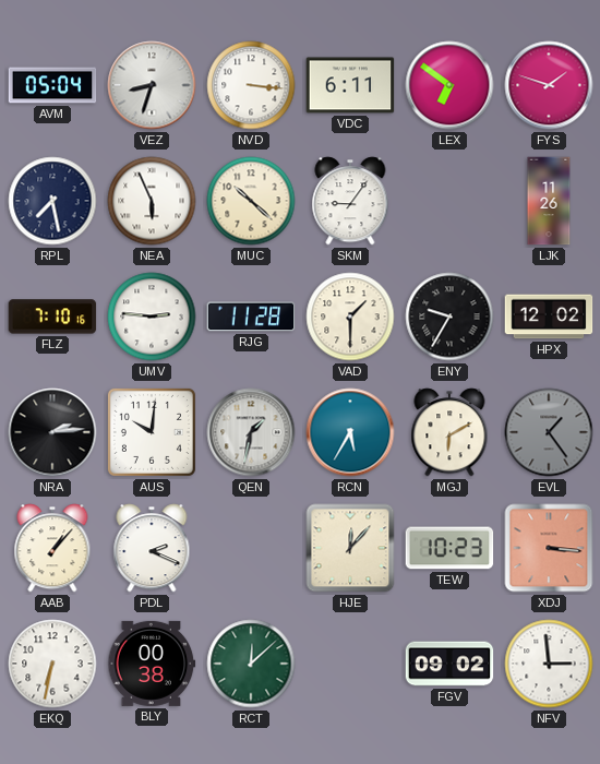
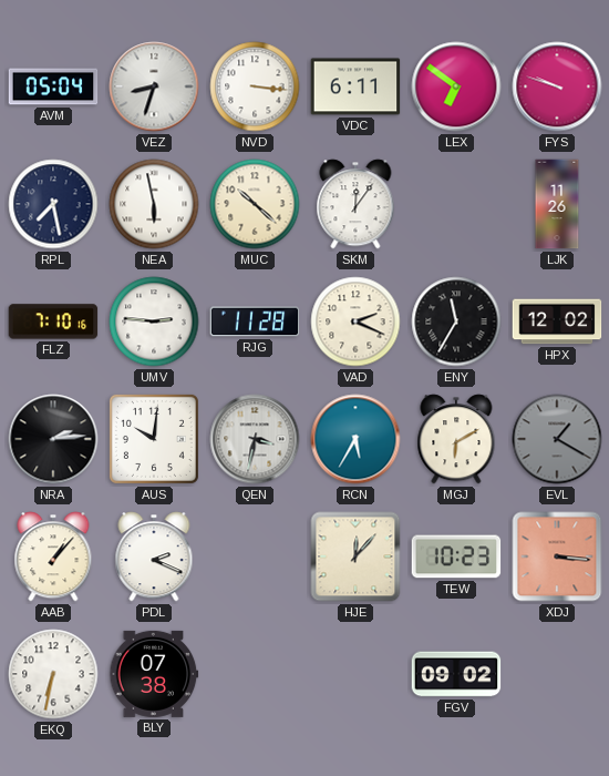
FYS: 1:48 -> 9:48
NEA: 5:56 -> 5:58
SKM: 9:06 -> 12:06
VAD: 1:30 -> 2:19
ENY: 9:35 -> 11:35
QEN: 1:32 -> 3:32
EVL: 1:24 -> 1:20
BLY: 00:38 -> 07:38
RCT: 12:08 -> none
NFV: 2:59 -> none
